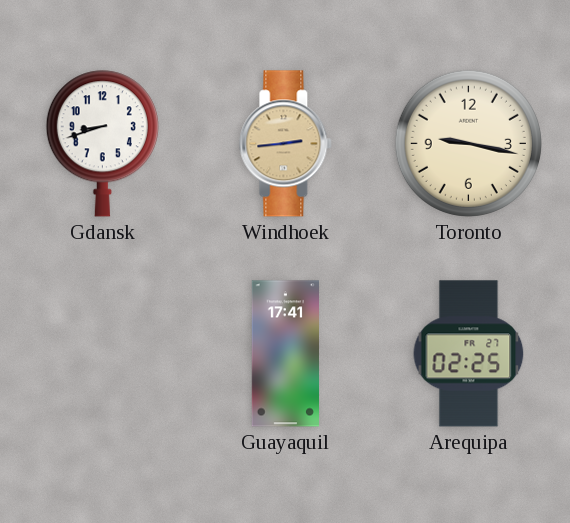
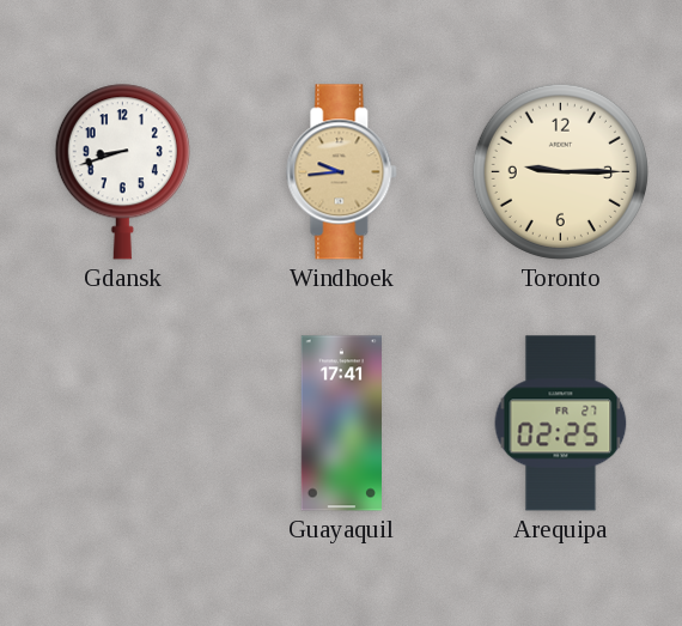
Windhoek: 2:44 -> 9:44
Toronto: 9:17 -> 9:15
